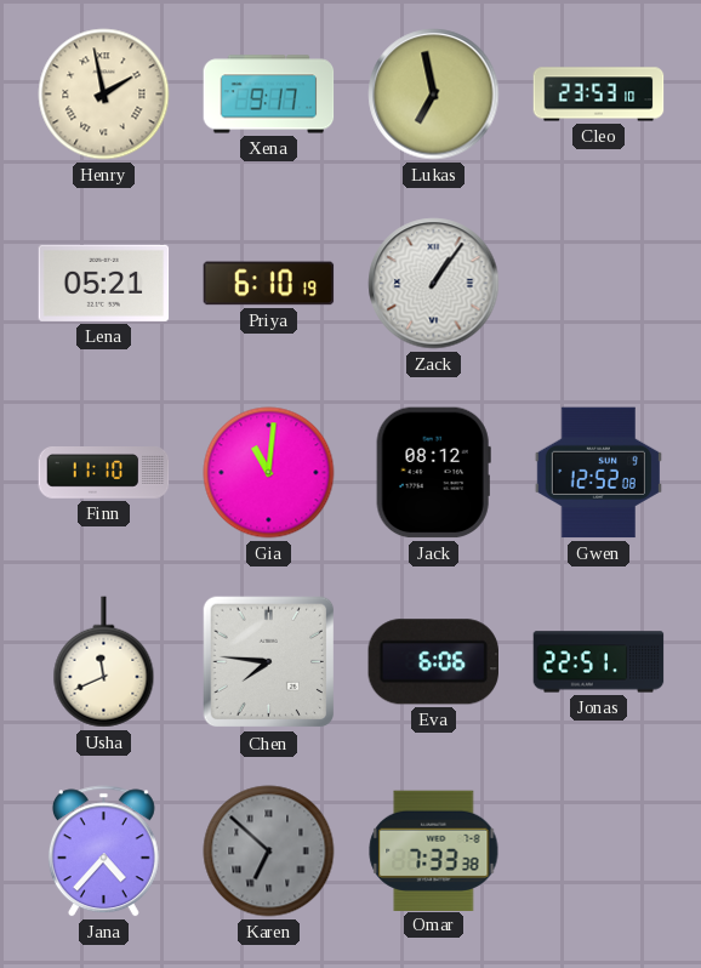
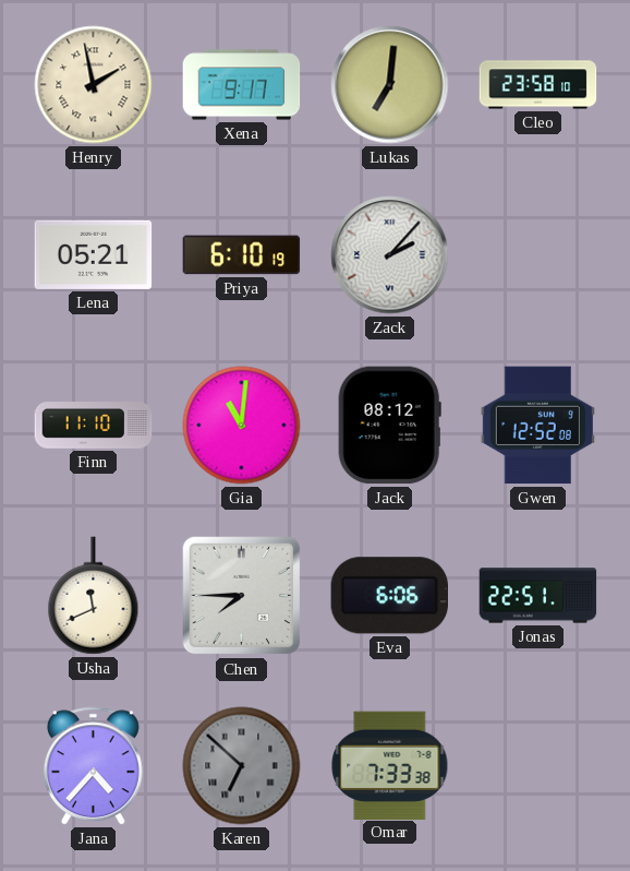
Lukas: 6:58 -> 7:01
Cleo: 23:53 -> 23:58
Zack: 1:06 -> 2:07
Chen: 7:46 -> 7:45
